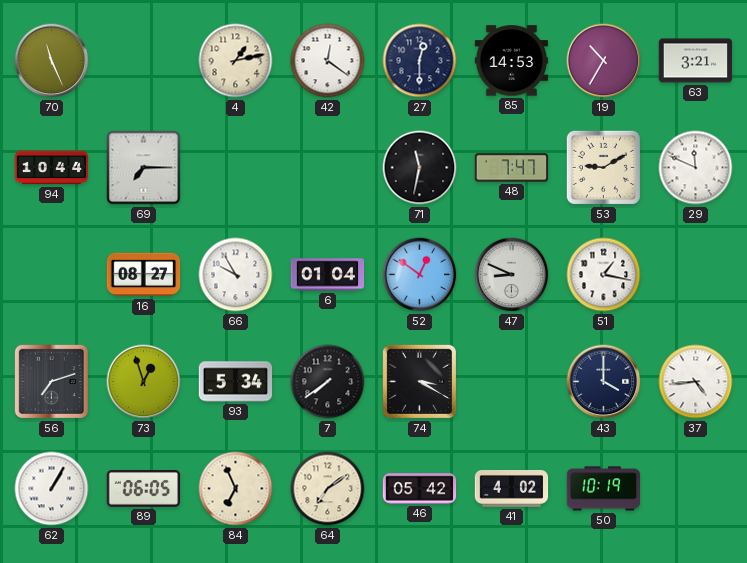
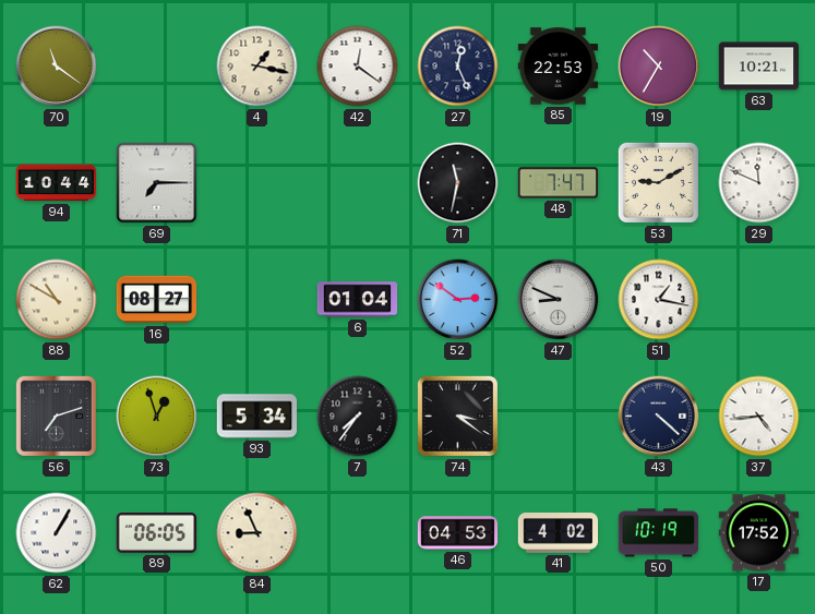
70: 11:26 -> 11:21
4: 1:13 -> 1:17
27: 12:30 -> 12:26
85: 14:53 -> 22:53
63: 3:21 -> 10:21
88: none -> 10:50
66: 9:55 -> none
52: 12:51 -> 2:51
7: 7:39 -> 7:36
74: 3:20 -> 3:21
43: 4:00 -> 4:22
84: 6:56 -> 8:56
64: 7:09 -> none
46: 05:42 -> 04:53
17: none -> 17:52
